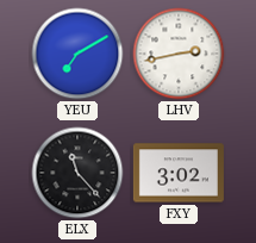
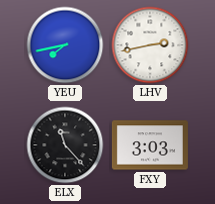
YEU: 7:10 -> 7:43
FXY: 3:02 -> 3:03
